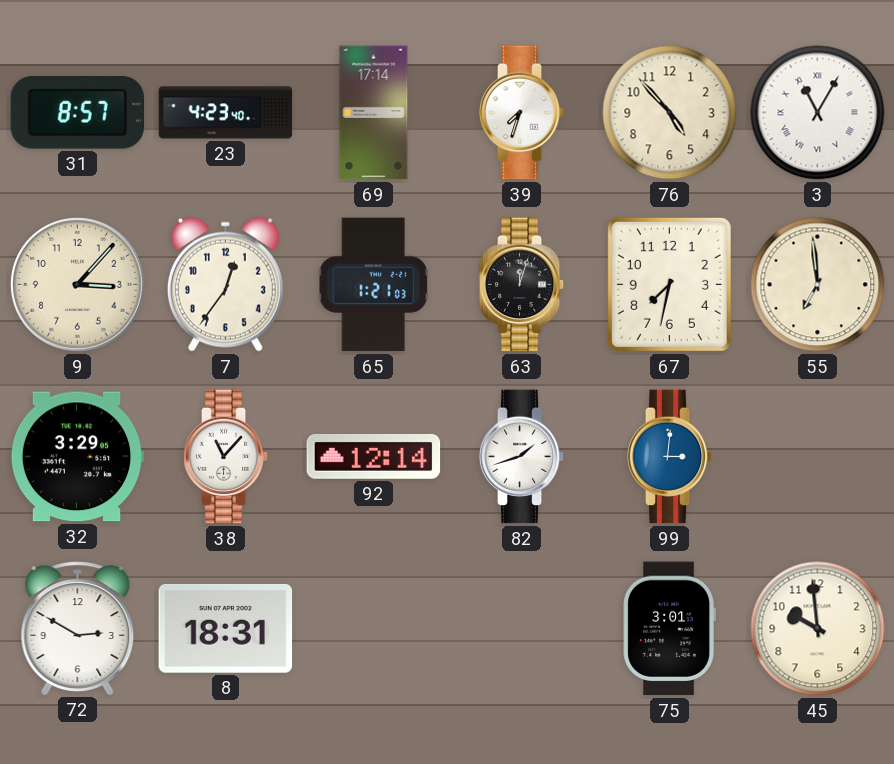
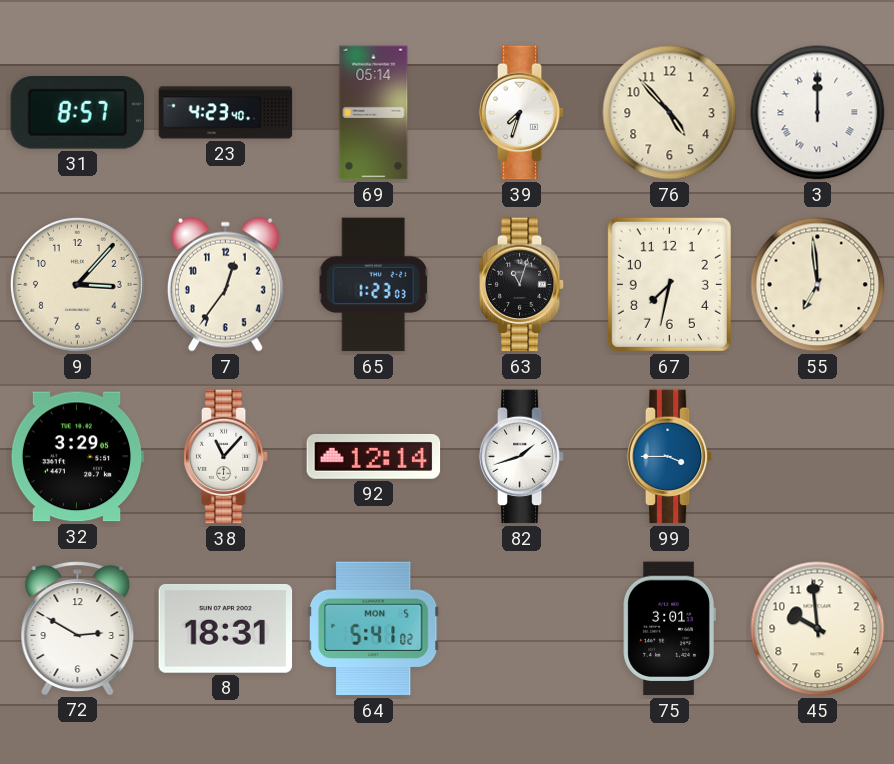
69: 17:14 -> 05:14
3: 11:05 -> 12:00
65: 1:21 -> 1:23
63: 12:03 -> 11:03
99: 3:01 -> 3:45
64: none -> 5:41
